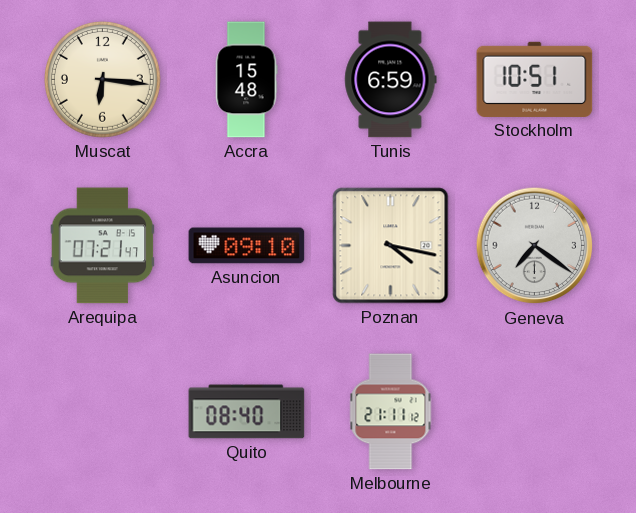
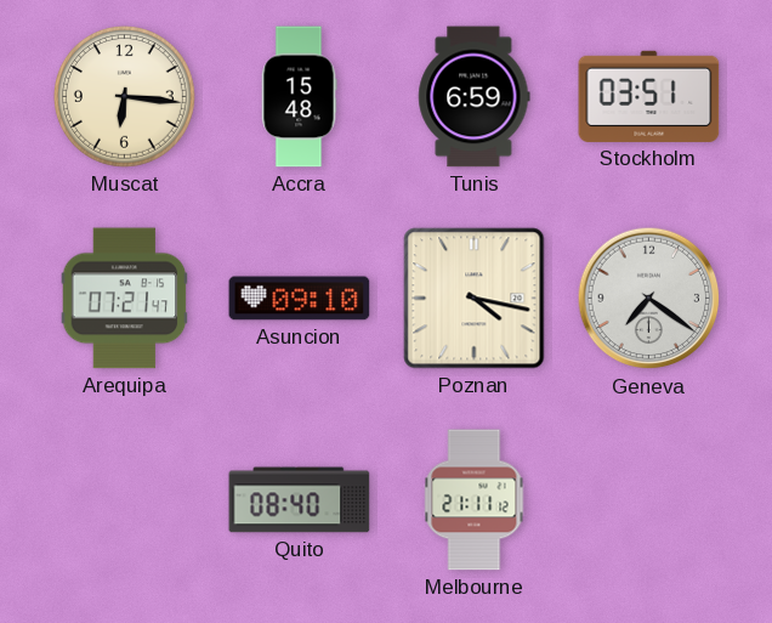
Stockholm: 10:51 -> 03:51
